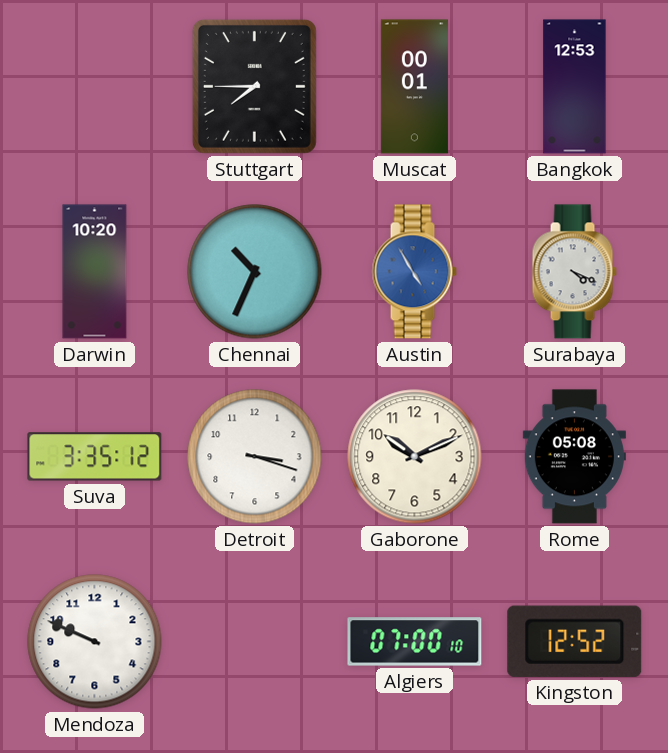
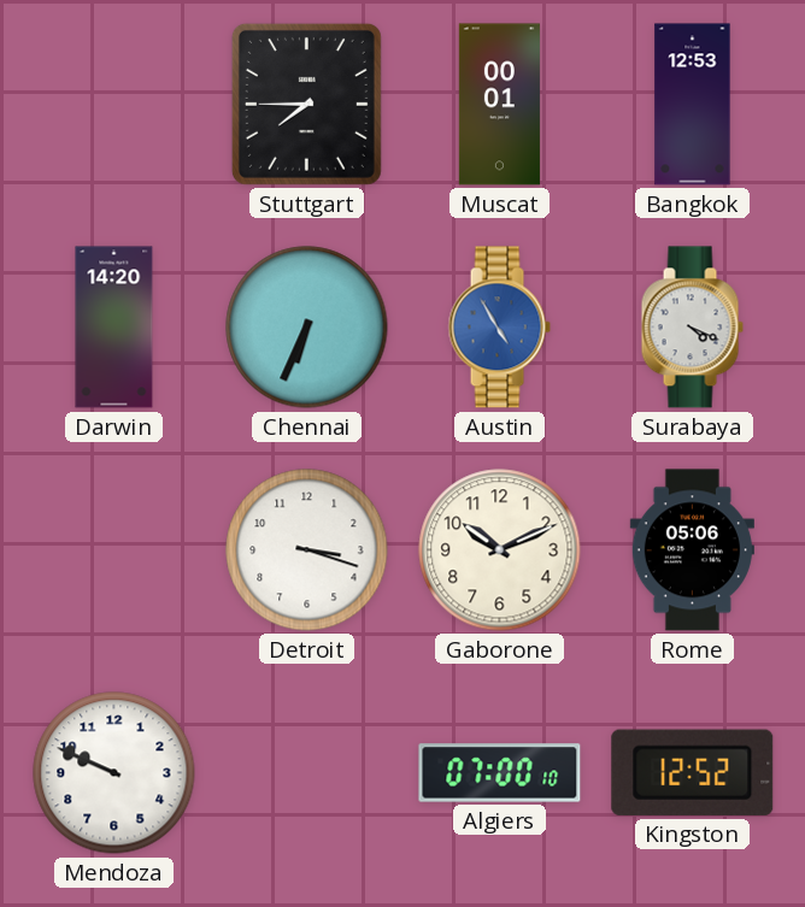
Darwin: 10:20 -> 14:20
Chennai: 10:34 -> 6:34
Suva: 3:35 -> none
Rome: 05:08 -> 05:06
